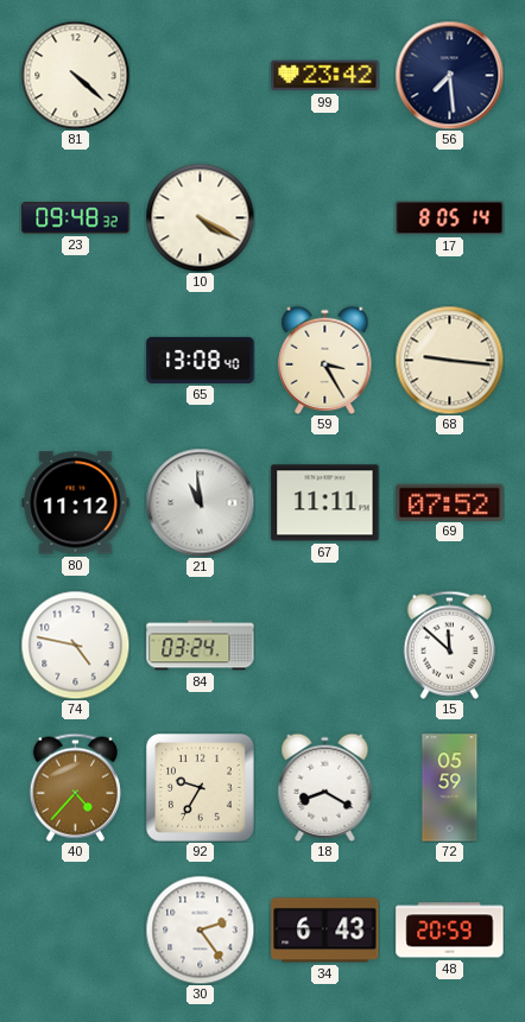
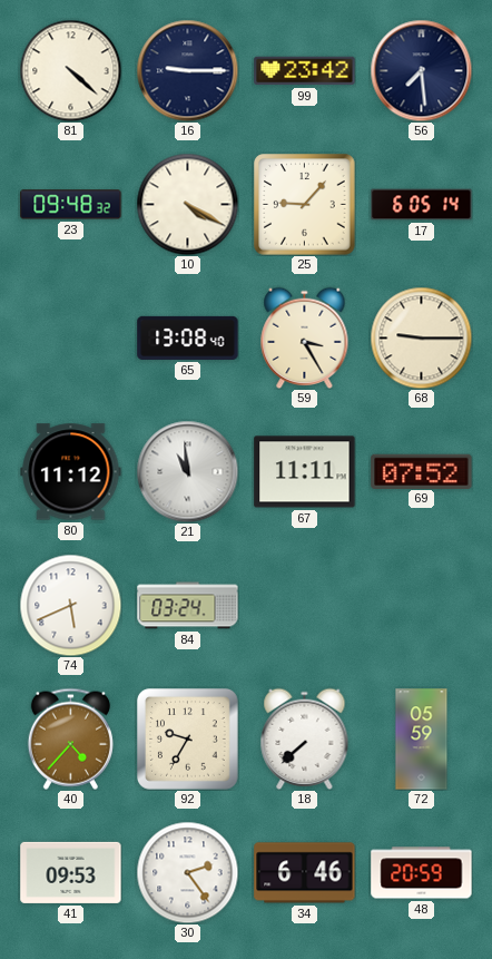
16: none -> 9:15
25: none -> 9:07
17: 8:05 -> 6:05
68: 9:16 -> 9:15
74: 4:47 -> 5:41
15: 11:52 -> none
18: 8:20 -> 7:38
41: none -> 09:53
34: 6:43 -> 6:46
